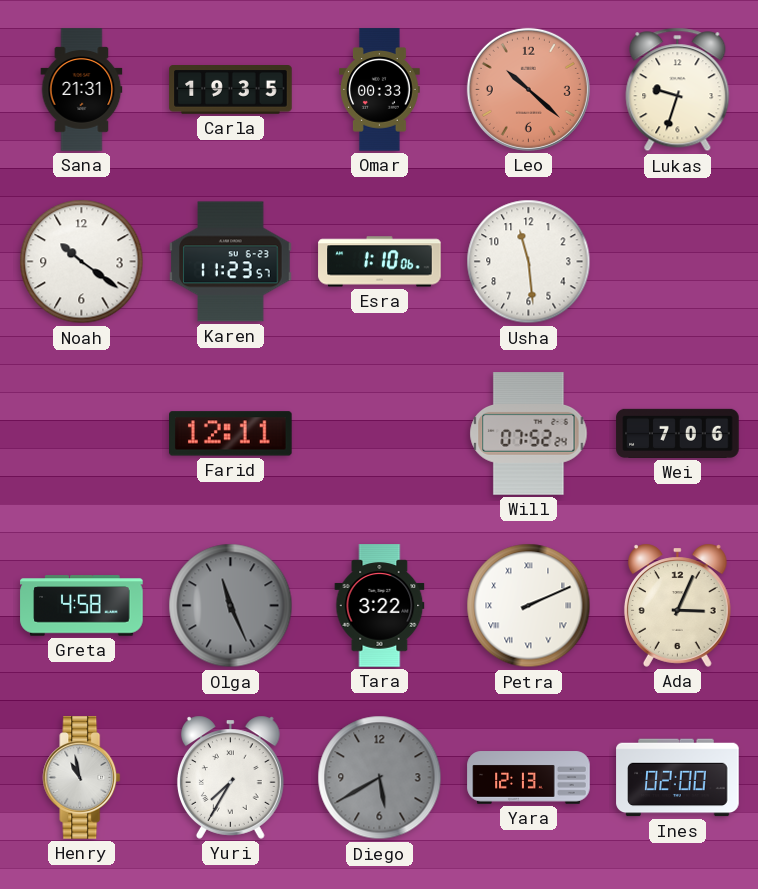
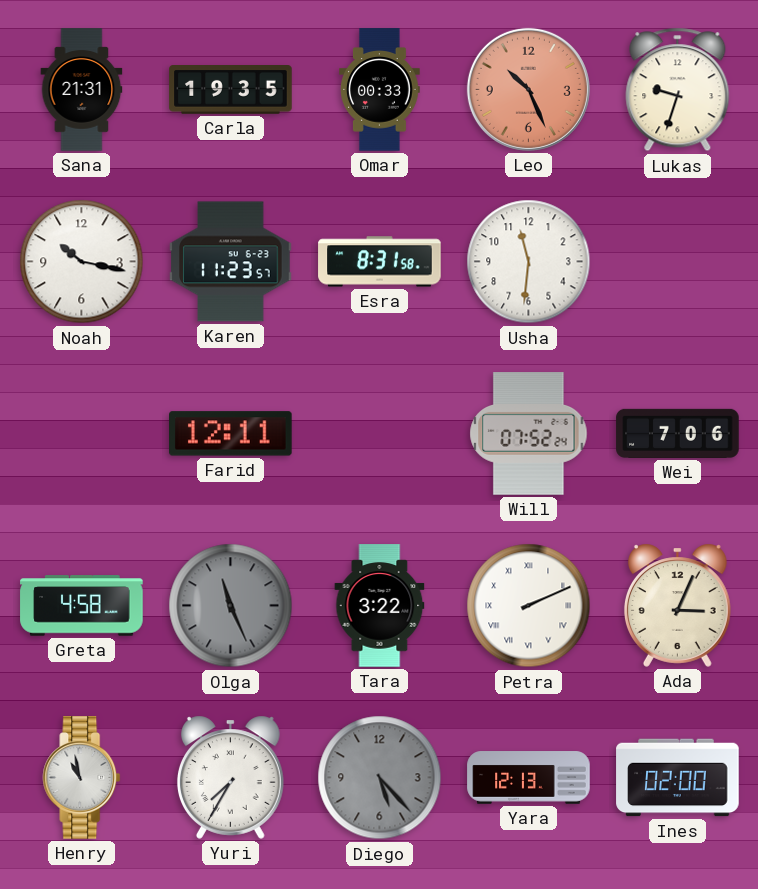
Leo: 10:22 -> 10:26
Noah: 10:21 -> 10:17
Esra: 1:10 -> 8:31
Usha: 11:29 -> 11:31
Diego: 5:40 -> 5:23
